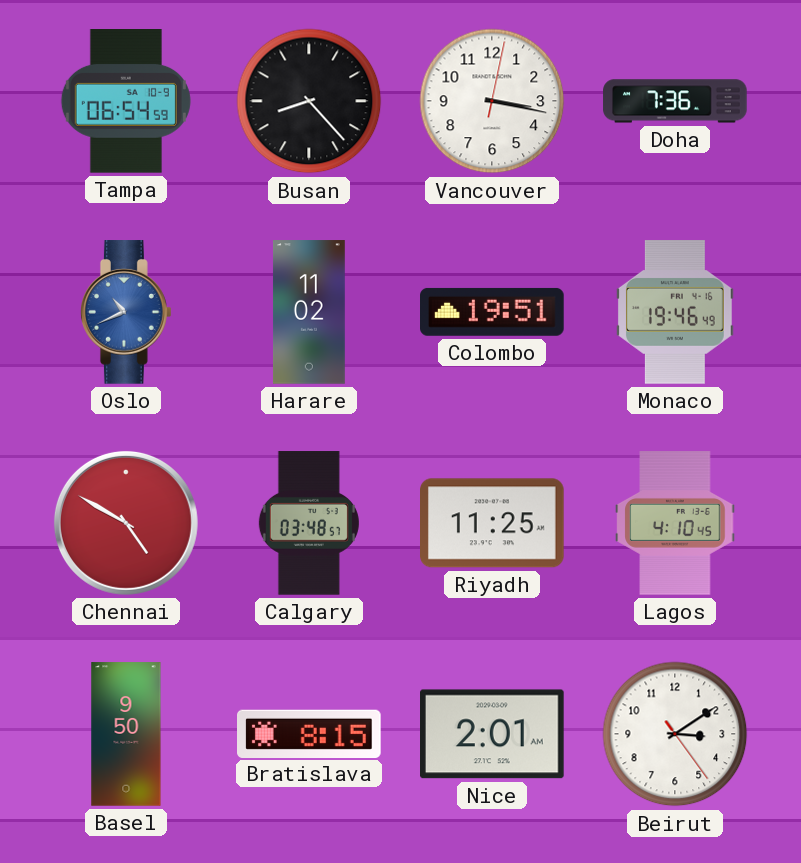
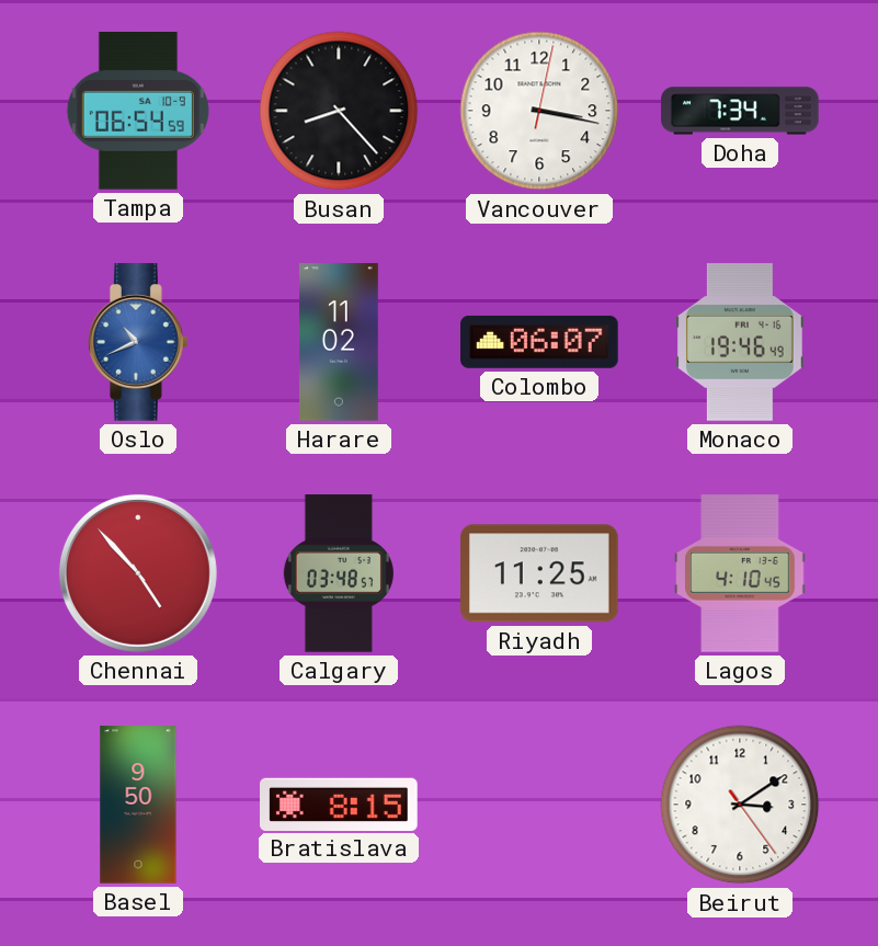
Doha: 7:36 -> 7:34
Colombo: 19:51 -> 06:07
Chennai: 4:50 -> 4:53
Nice: 2:01 -> none
